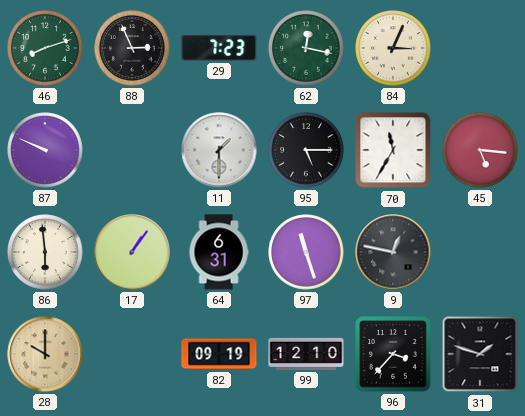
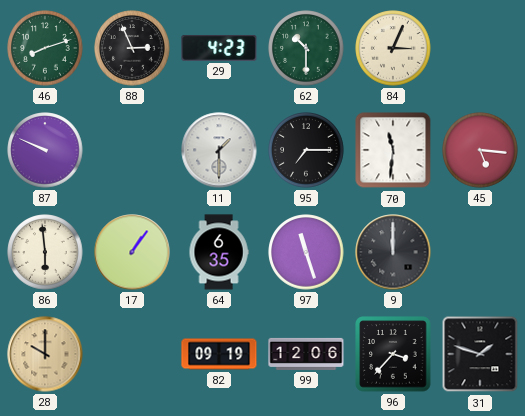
29: 7:23 -> 4:23
62: 12:17 -> 10:30
95: 5:15 -> 7:15
70: 11:35 -> 11:31
64: 6:31 -> 6:35
9: 12:47 -> 12:00
99: 12:10 -> 12:06
